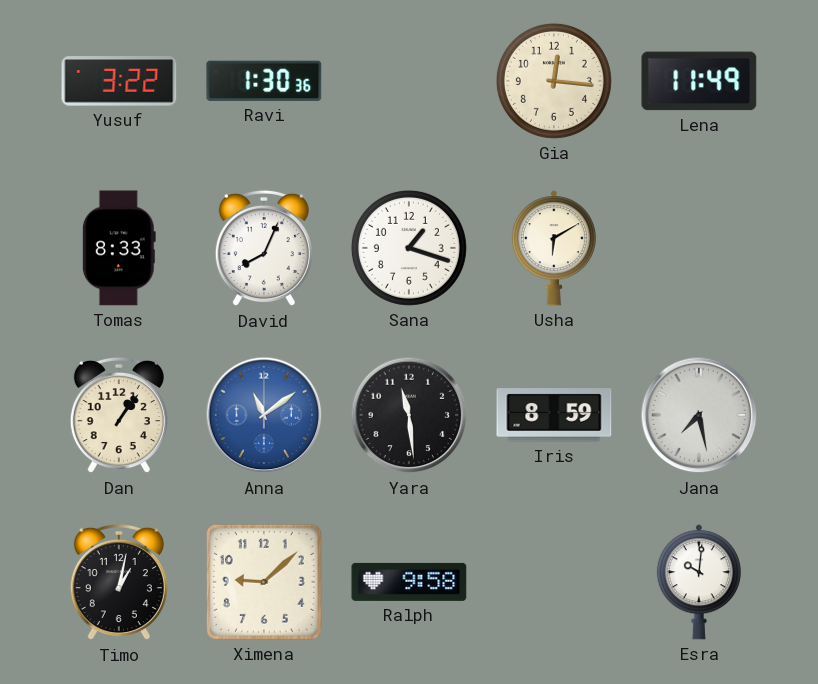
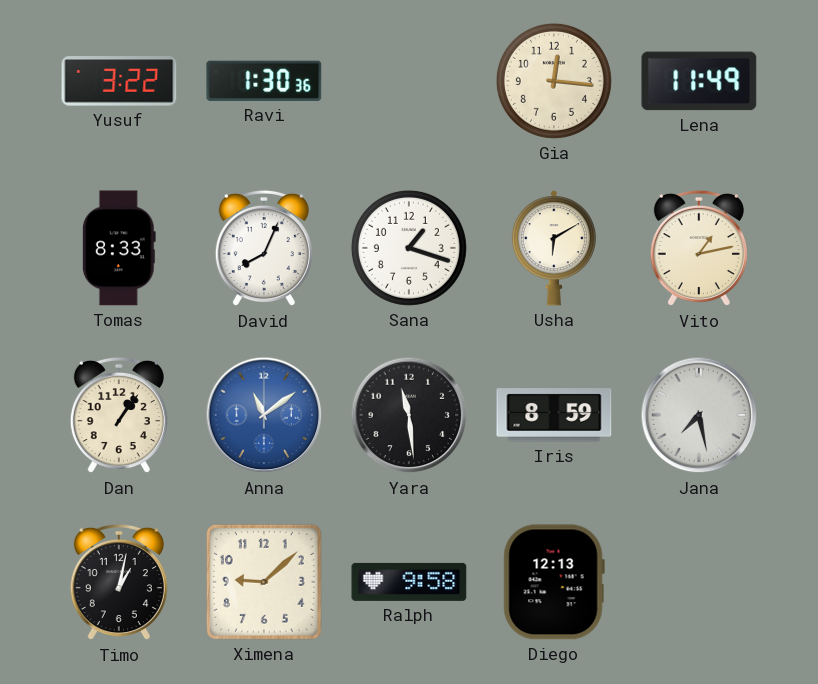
Vito: none -> 1:13
Diego: none -> 12:13
Esra: 10:01 -> none
